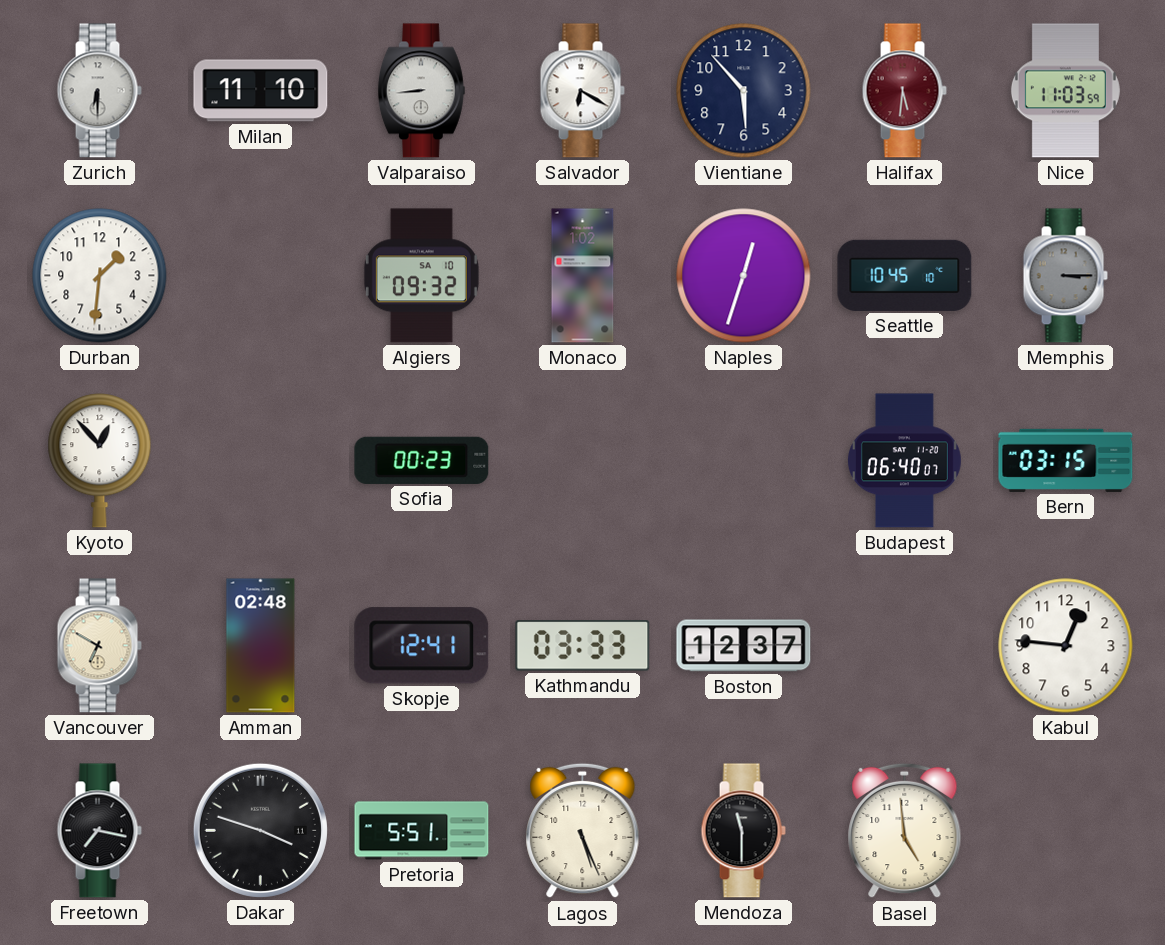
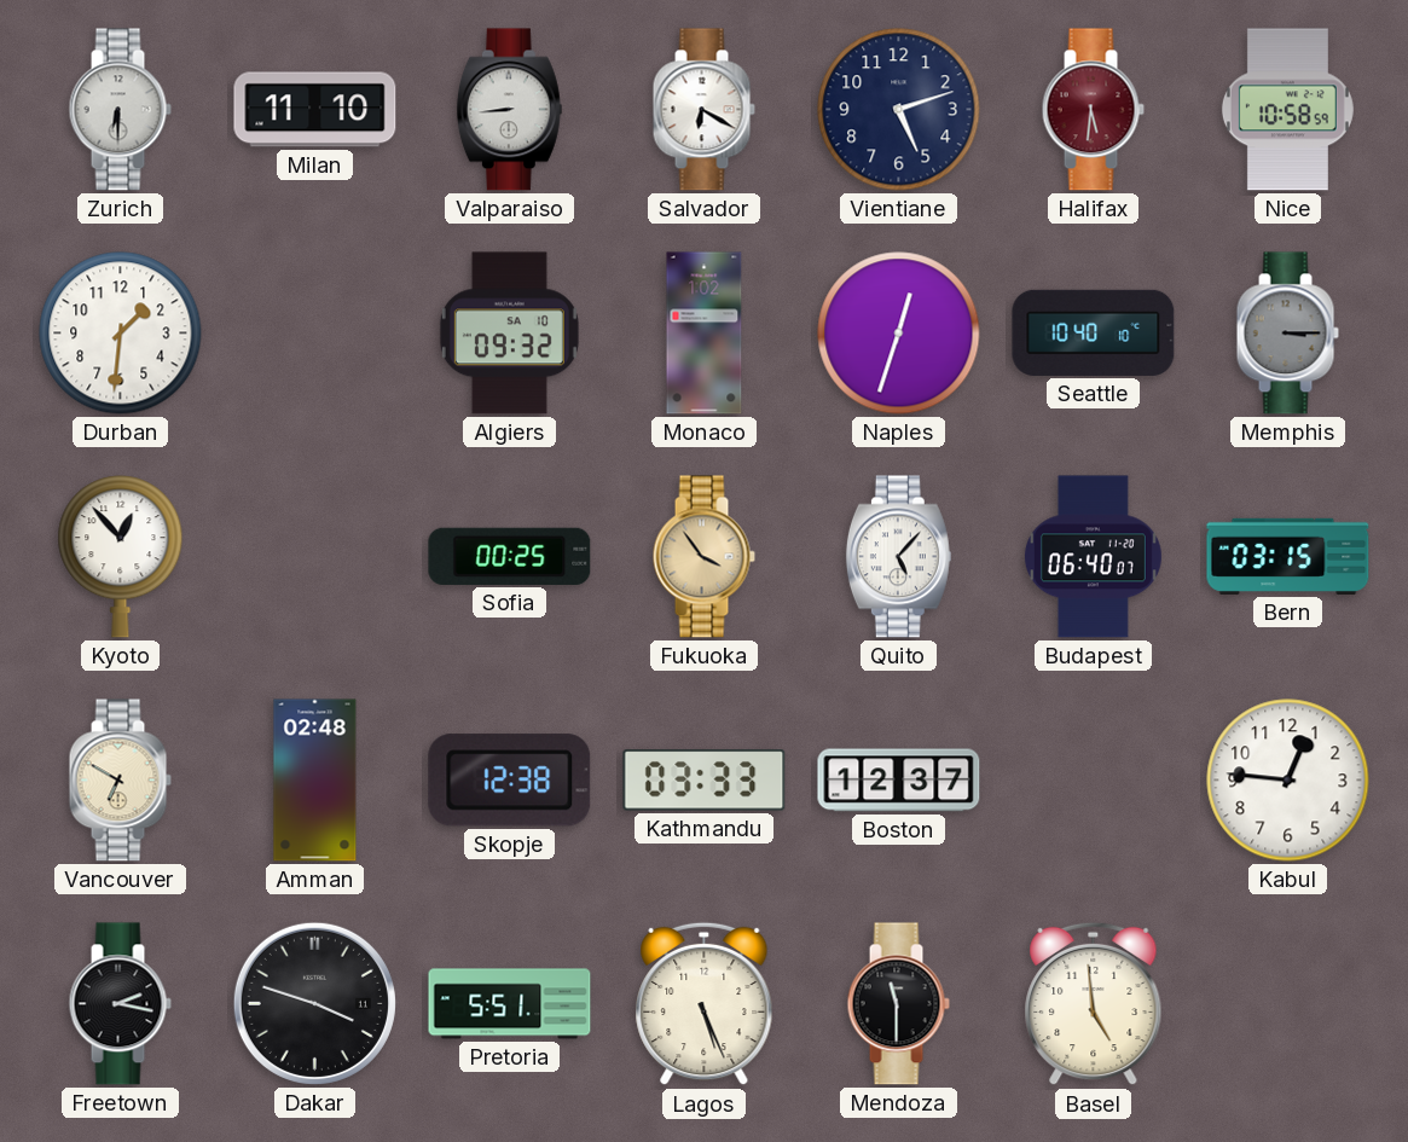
Vientiane: 5:53 -> 5:12
Nice: 11:03 -> 10:58
Seattle: 10:45 -> 10:40
Sofia: 00:23 -> 00:25
Fukuoka: none -> 3:54
Quito: none -> 5:07
Skopje: 12:41 -> 12:38
Freetown: 7:17 -> 2:17
